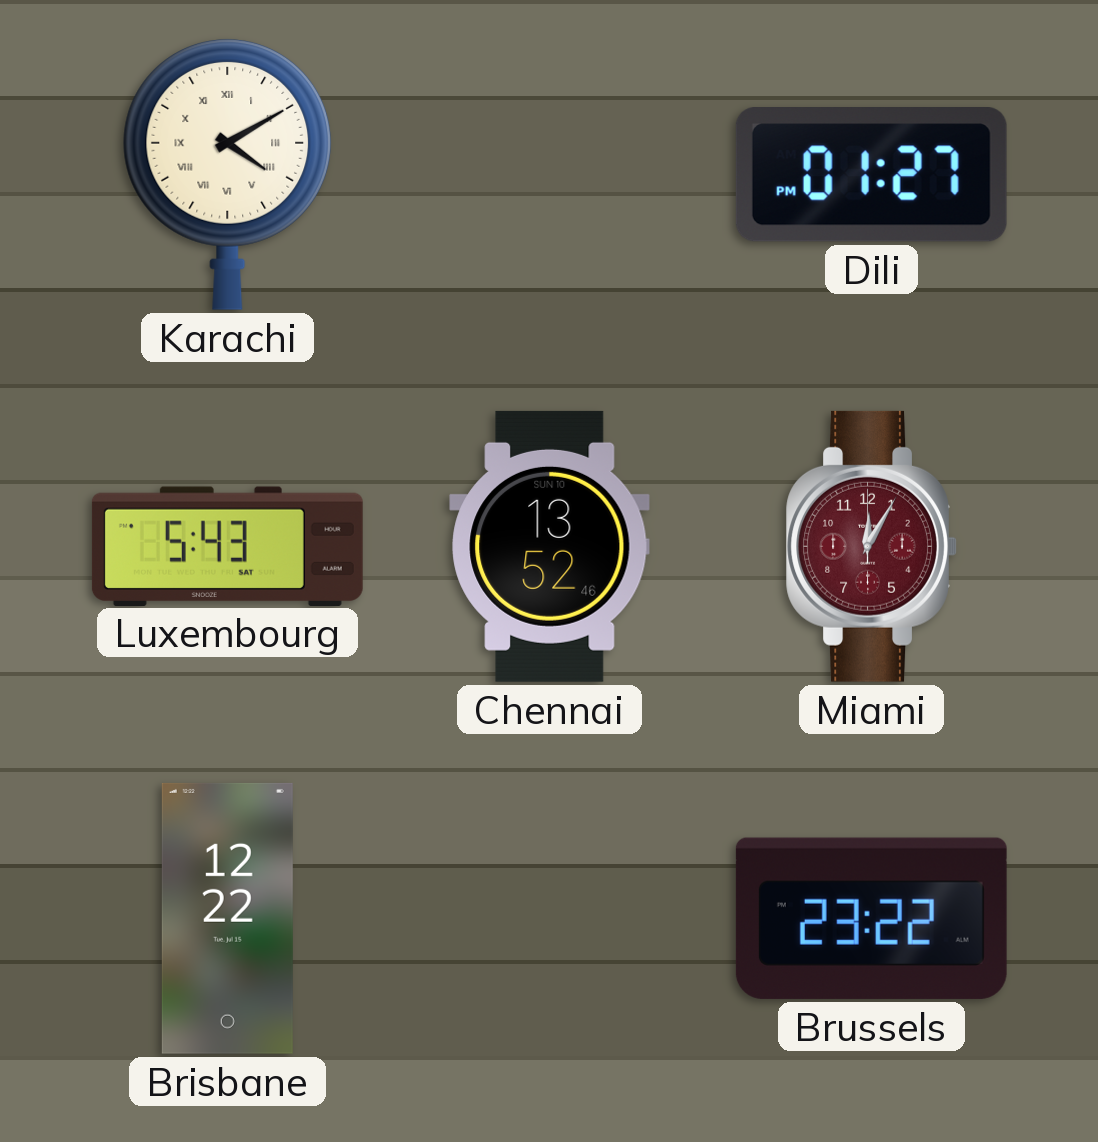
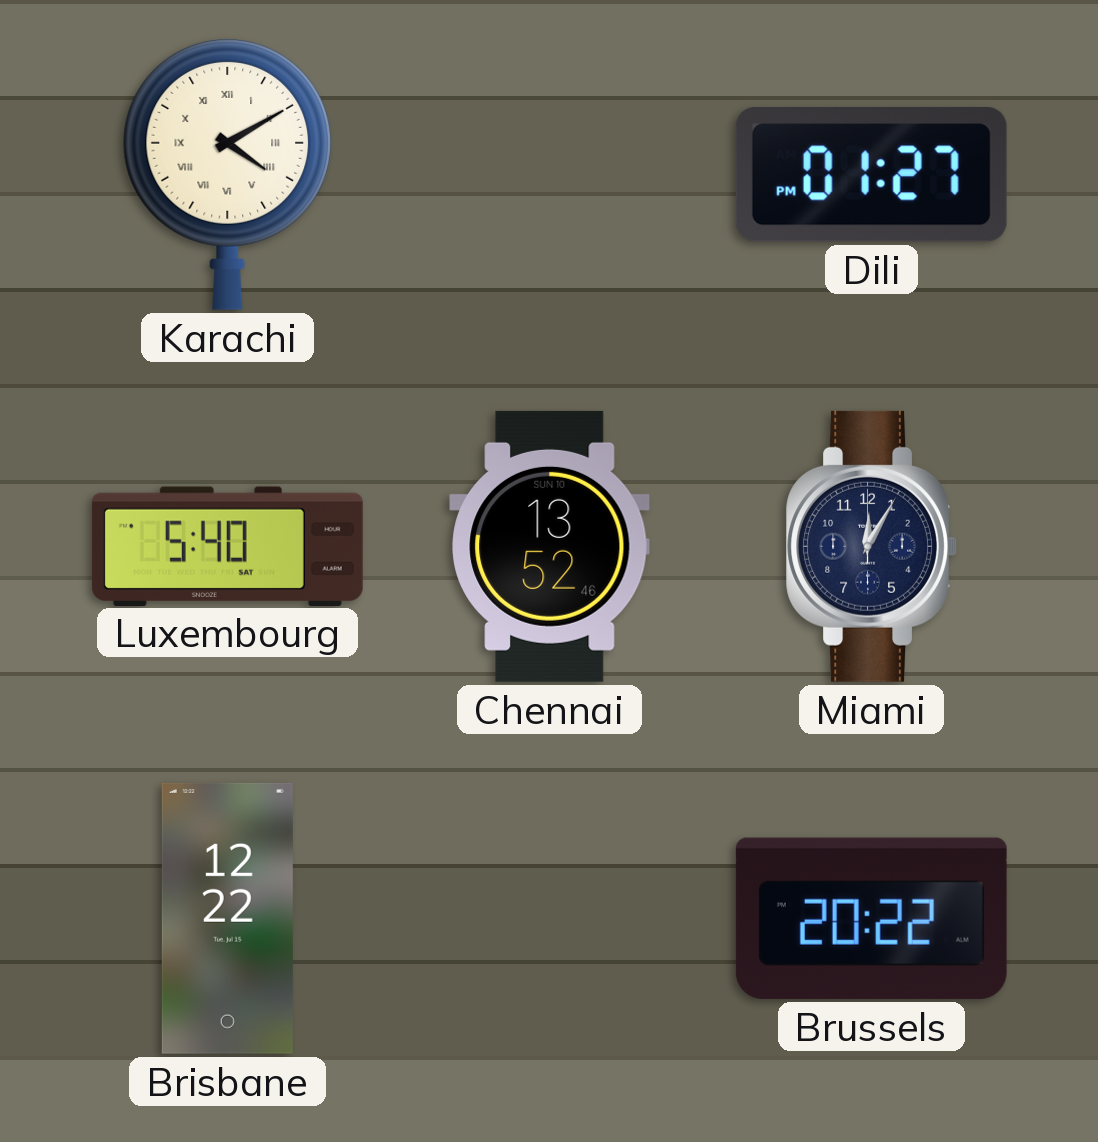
Luxembourg: 5:43 -> 5:40
Miami dial: burgundy -> navy
Brussels: 23:22 -> 20:22
